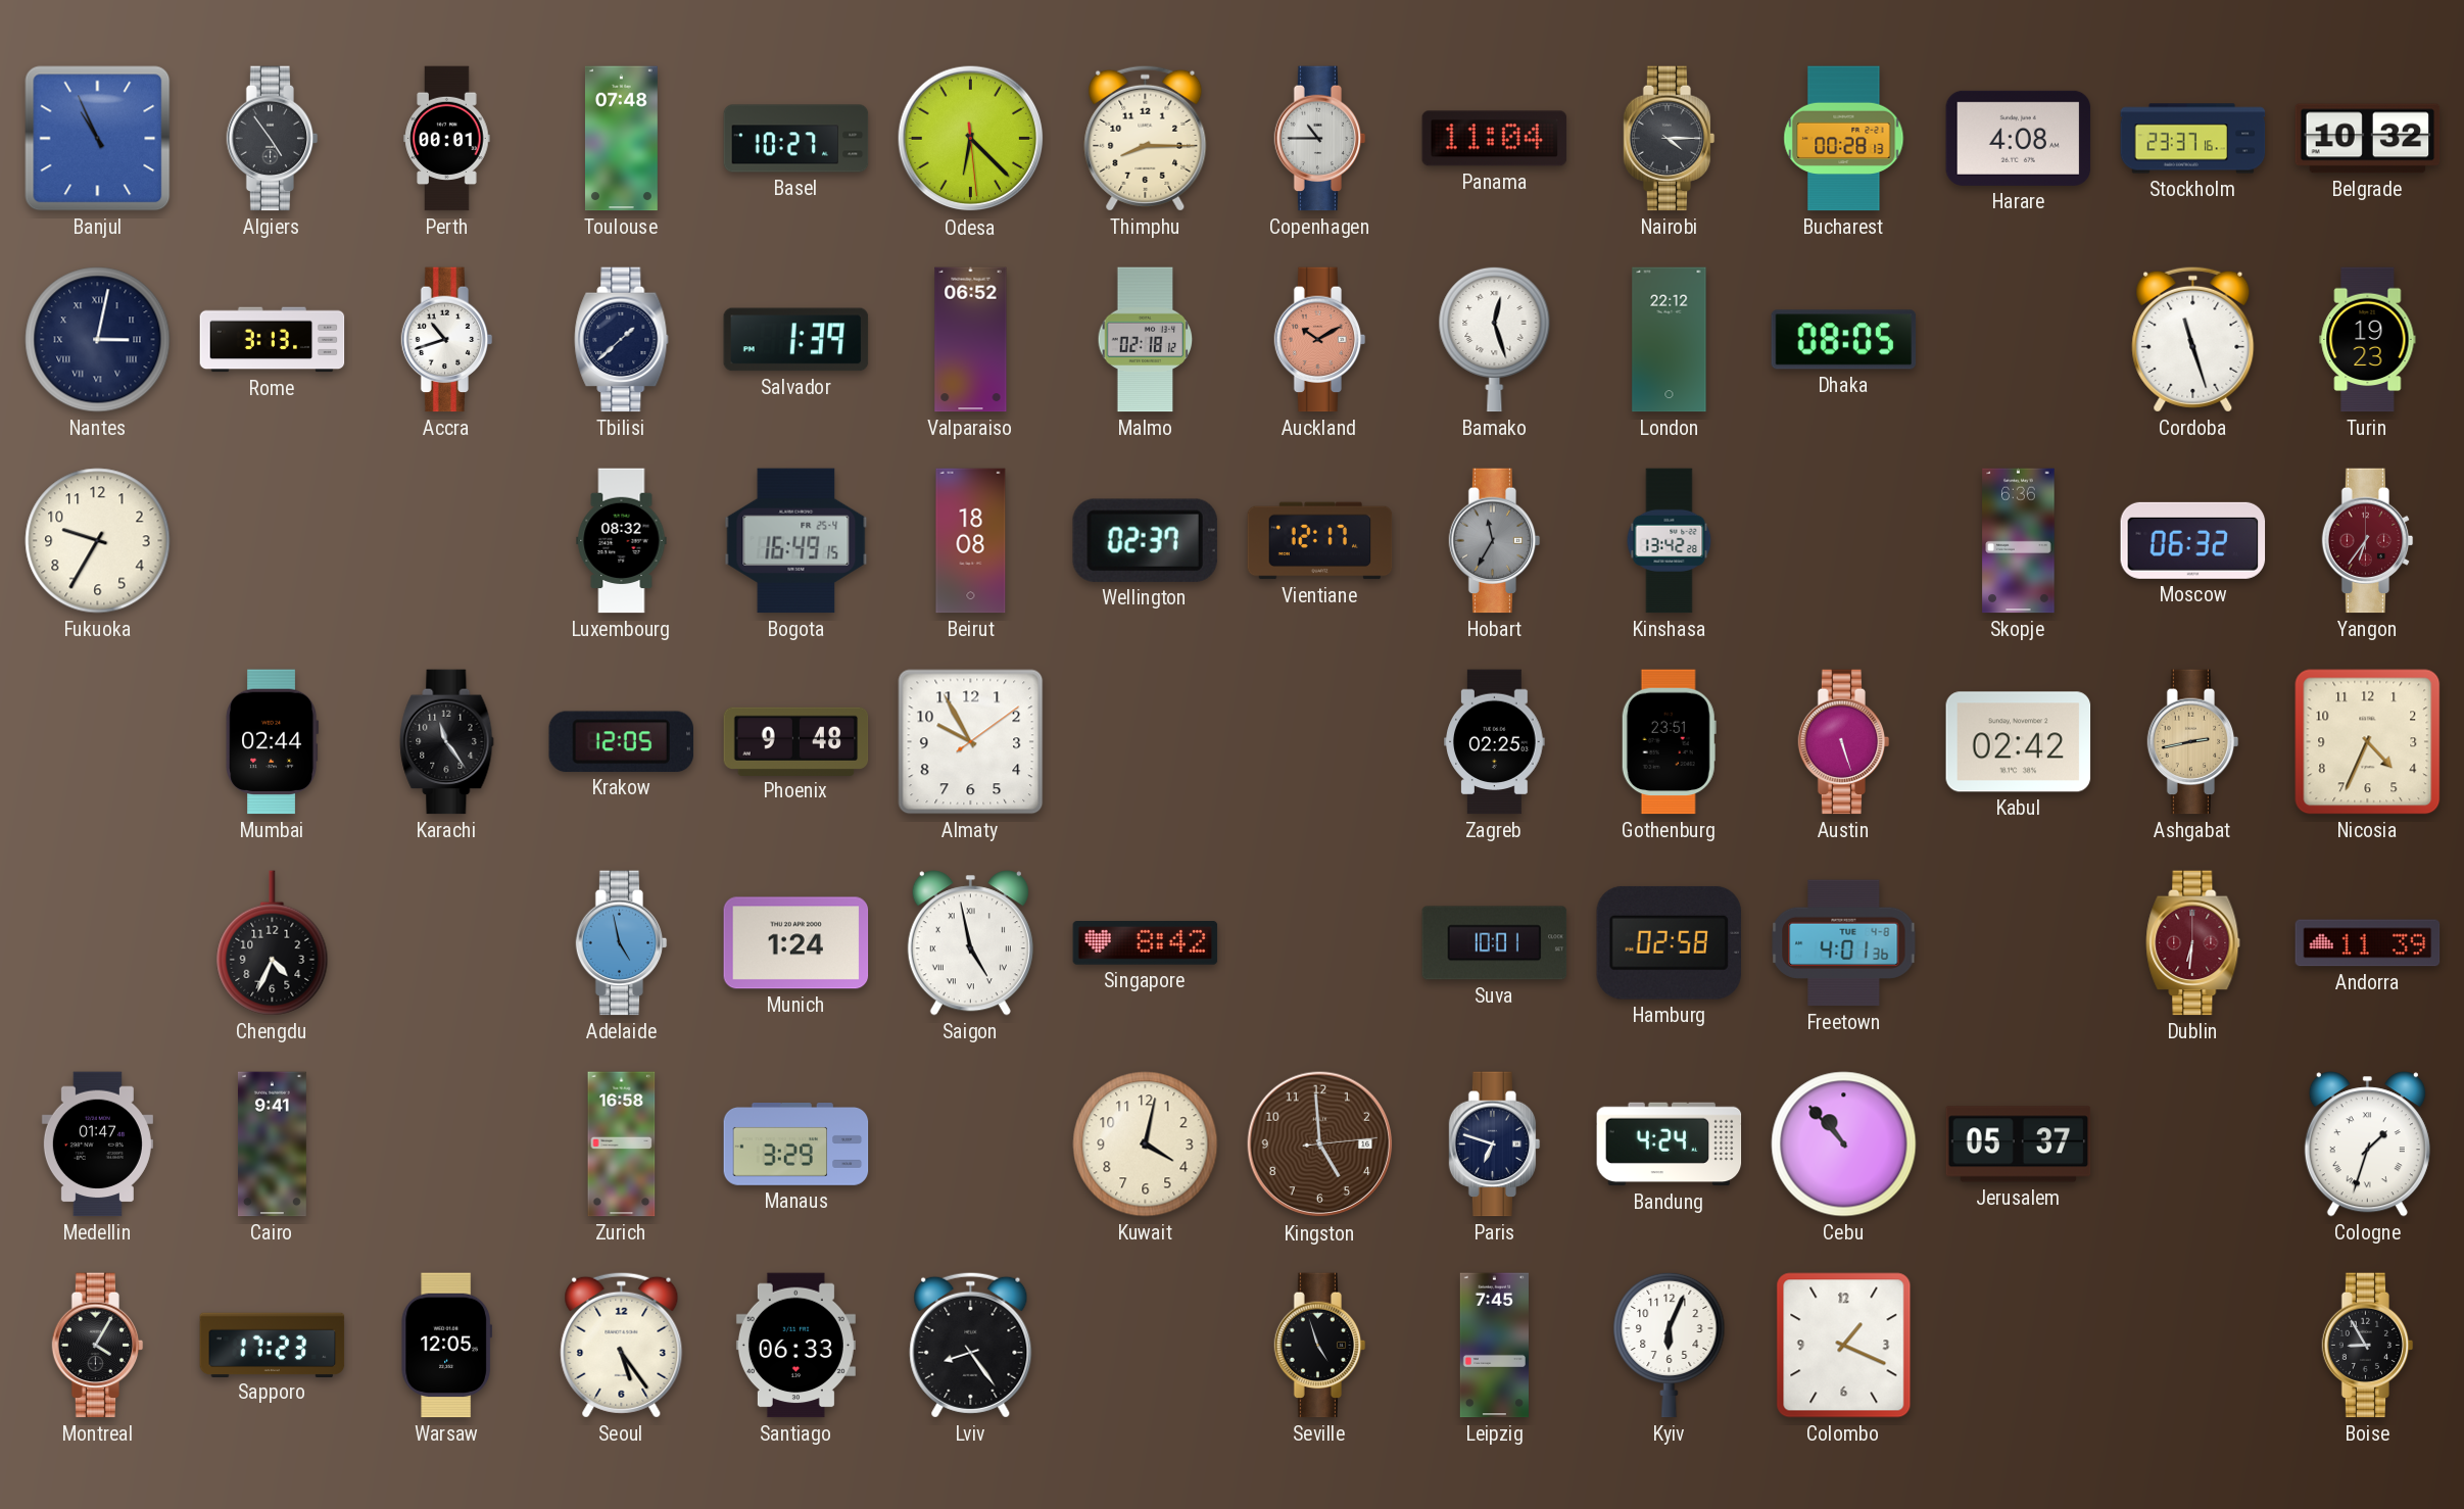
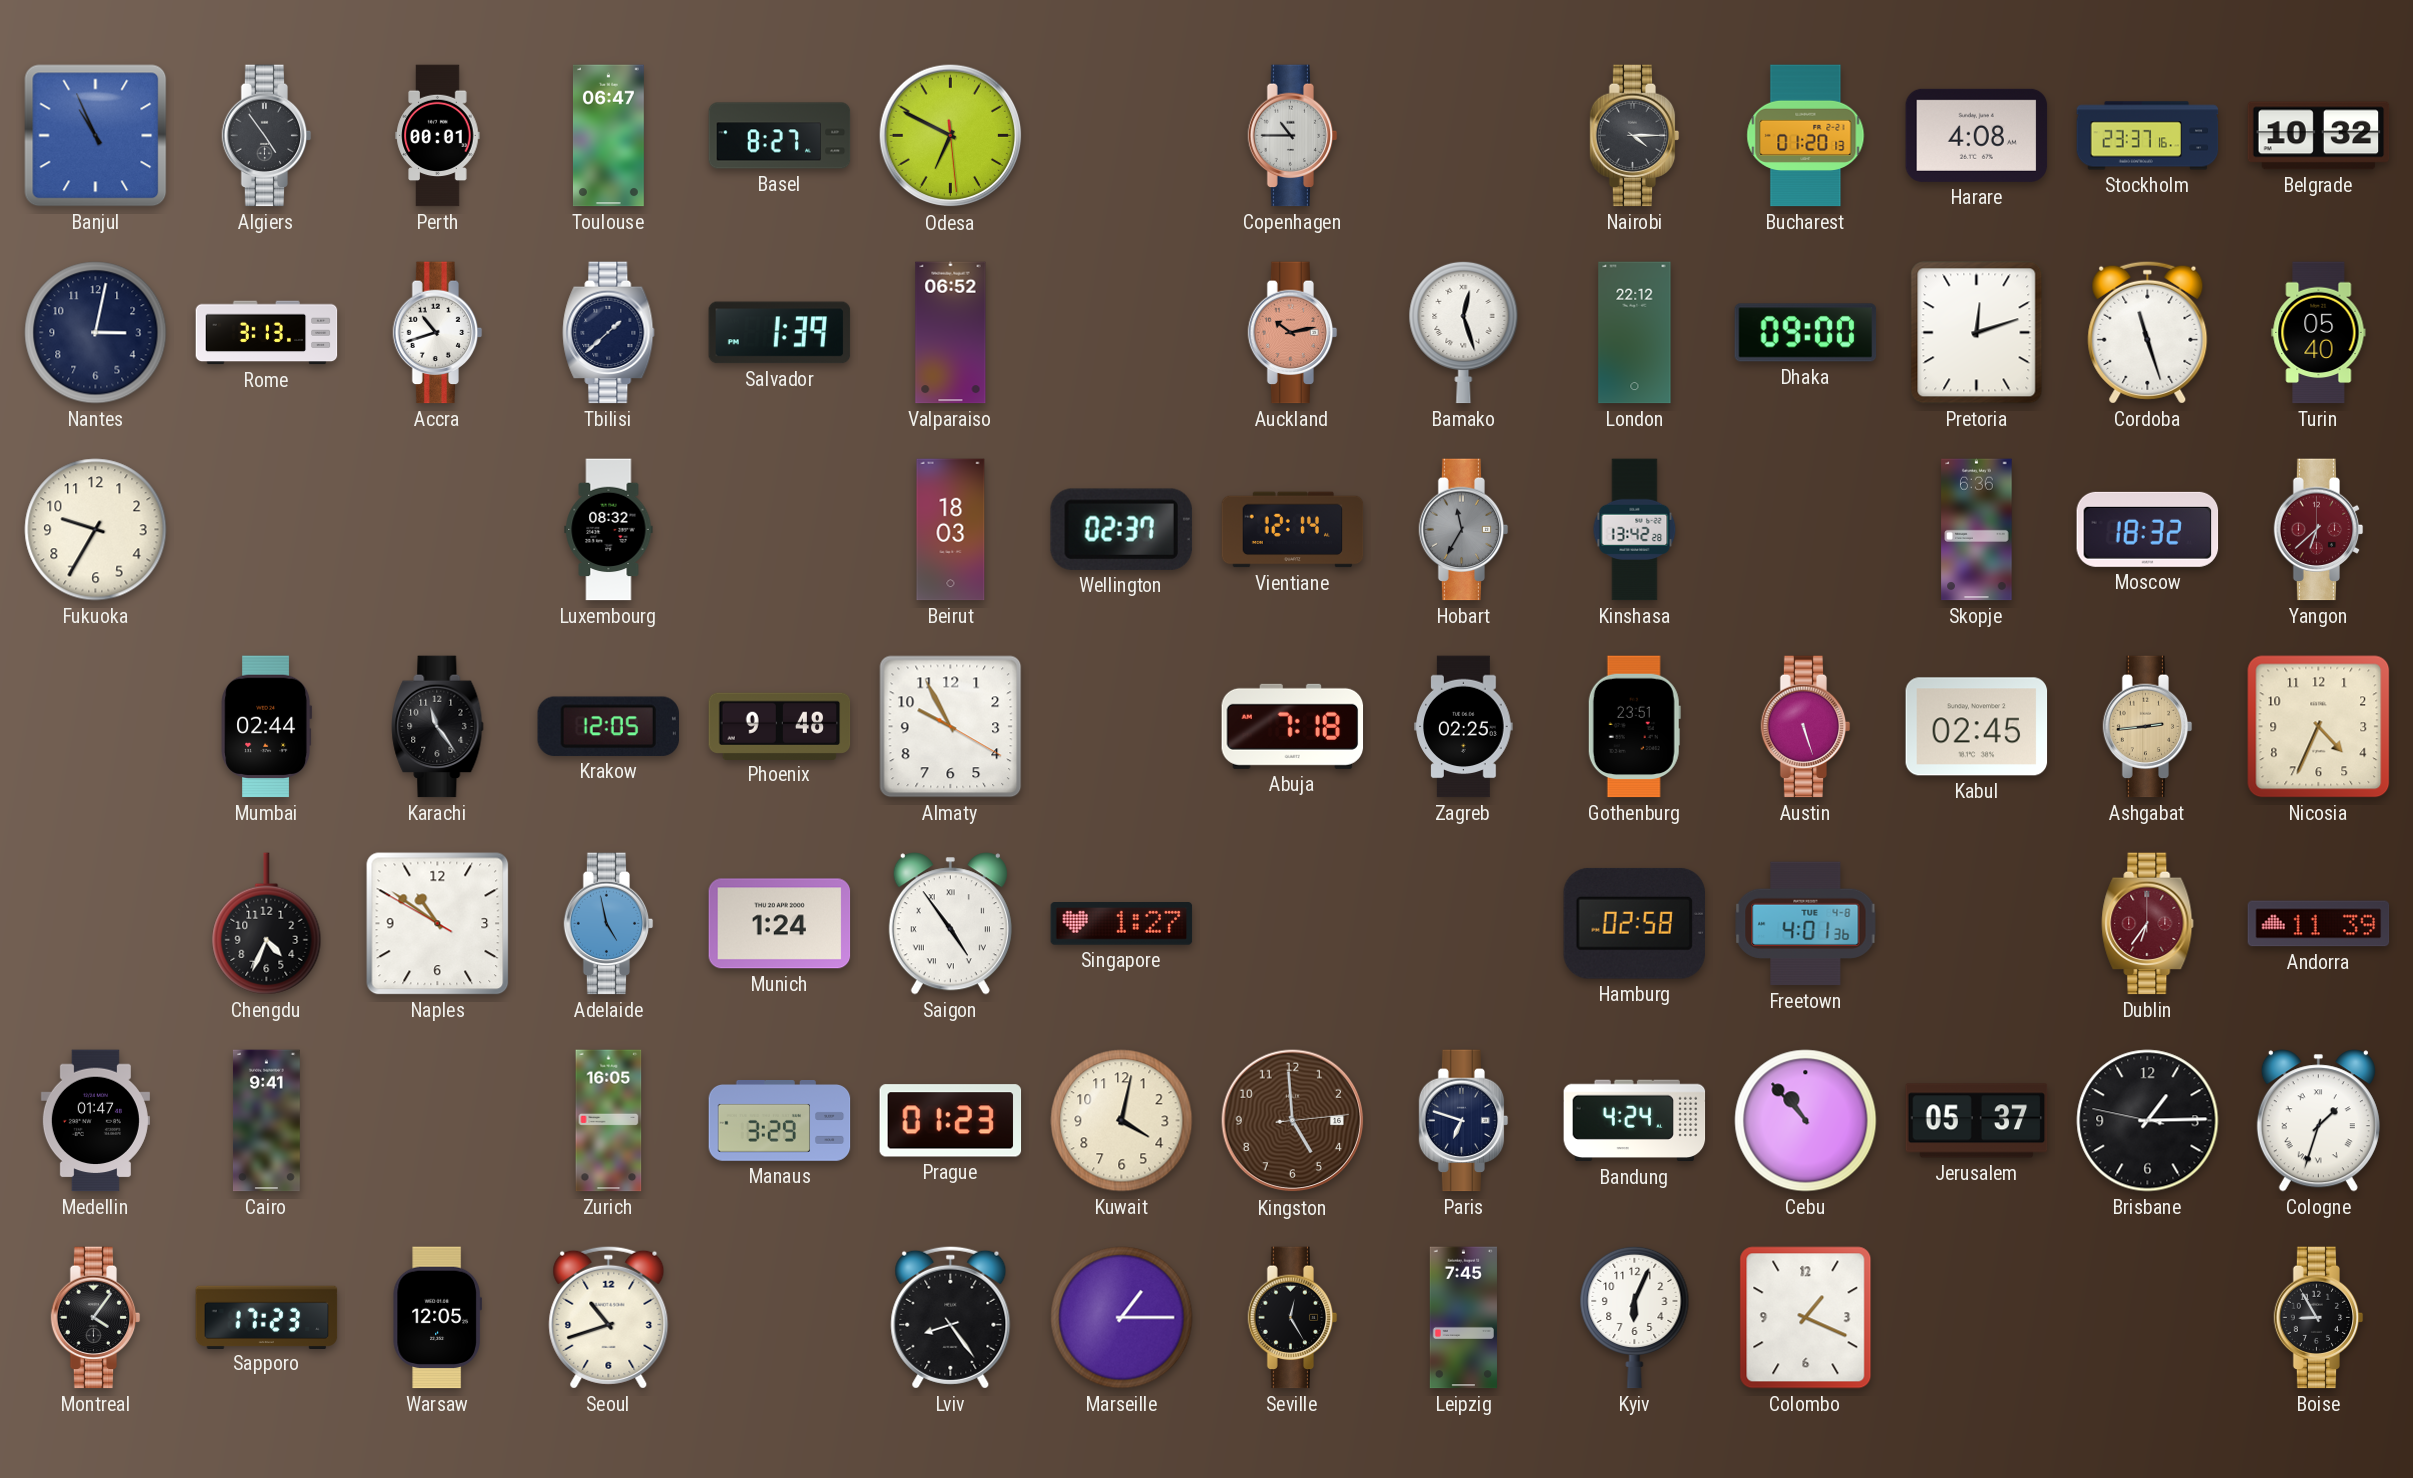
Toulouse: 07:48 -> 06:47
Basel: 10:27 -> 8:27
Odesa: 6:22 -> 6:49
Thimphu: 8:15 -> none
Panama: 11:04 -> none
Bucharest: 00:28 -> 01:20
Nantes numerals: Roman -> Arabic
Malmo: 02:18 -> none
Auckland: 10:10 -> 10:13
Dhaka: 08:05 -> 09:00
Pretoria: none -> 12:12
Turin: 19:23 -> 05:40
Bogota: 16:49 -> none
Beirut: 18:08 -> 18:03
Vientiane: 12:17 -> 12:14
Moscow: 06:32 -> 18:32
Yangon: 6:36 -> 6:38
Almaty: 9:55:09 -> 9:55:20
Abuja: none -> 7:18
Kabul: 02:42 -> 02:45
Ashgabat: 2:43 -> 2:44
Naples: none -> 10:50
Saigon: 4:58 -> 4:54
Singapore: 8:42 -> 1:27
Suva: 10:01 -> none
Dublin: 6:31 -> 6:36
Zurich: 16:58 -> 16:05
Prague: none -> 01:23
Brisbane: none -> 1:14
Montreal: 4:05 -> 4:06
Seoul: 5:24 -> 10:42
Santiago: 06:33 -> none
Marseille: none -> 1:15
Seville: 4:57 -> 12:25
